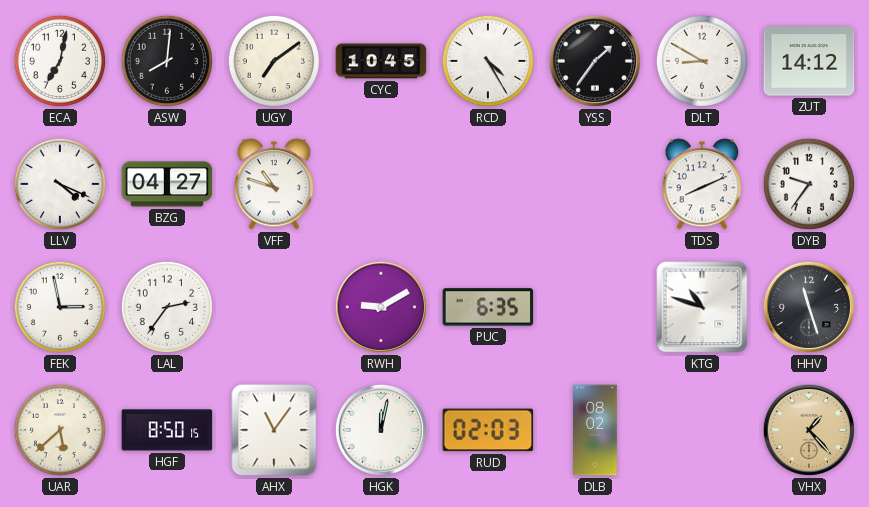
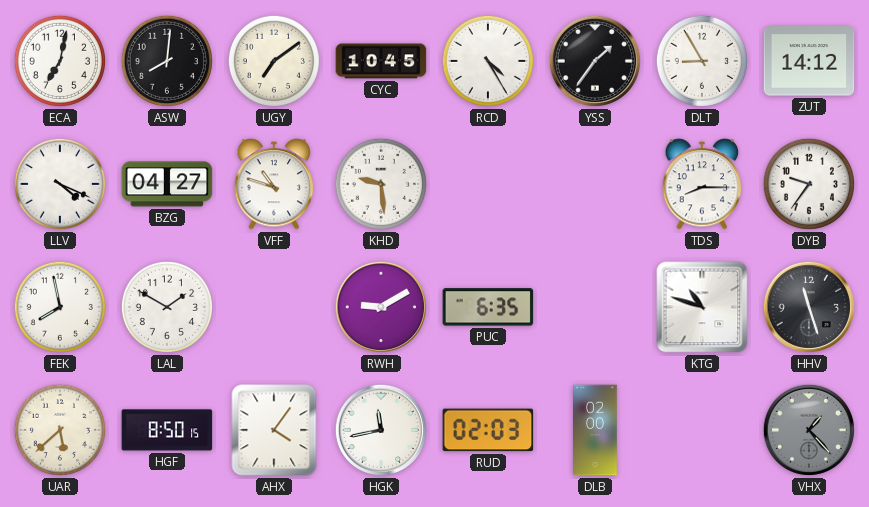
DLT: 8:50 -> 8:55
KHD: none -> 9:29
TDS: 8:11 -> 8:15
FEK: 2:58 -> 7:58
LAL: 2:36 -> 1:50
AHX: 11:06 -> 4:06
HGK: 12:02 -> 11:43
DLB: 08:02 -> 02:00
VHX dial: champagne -> grey
